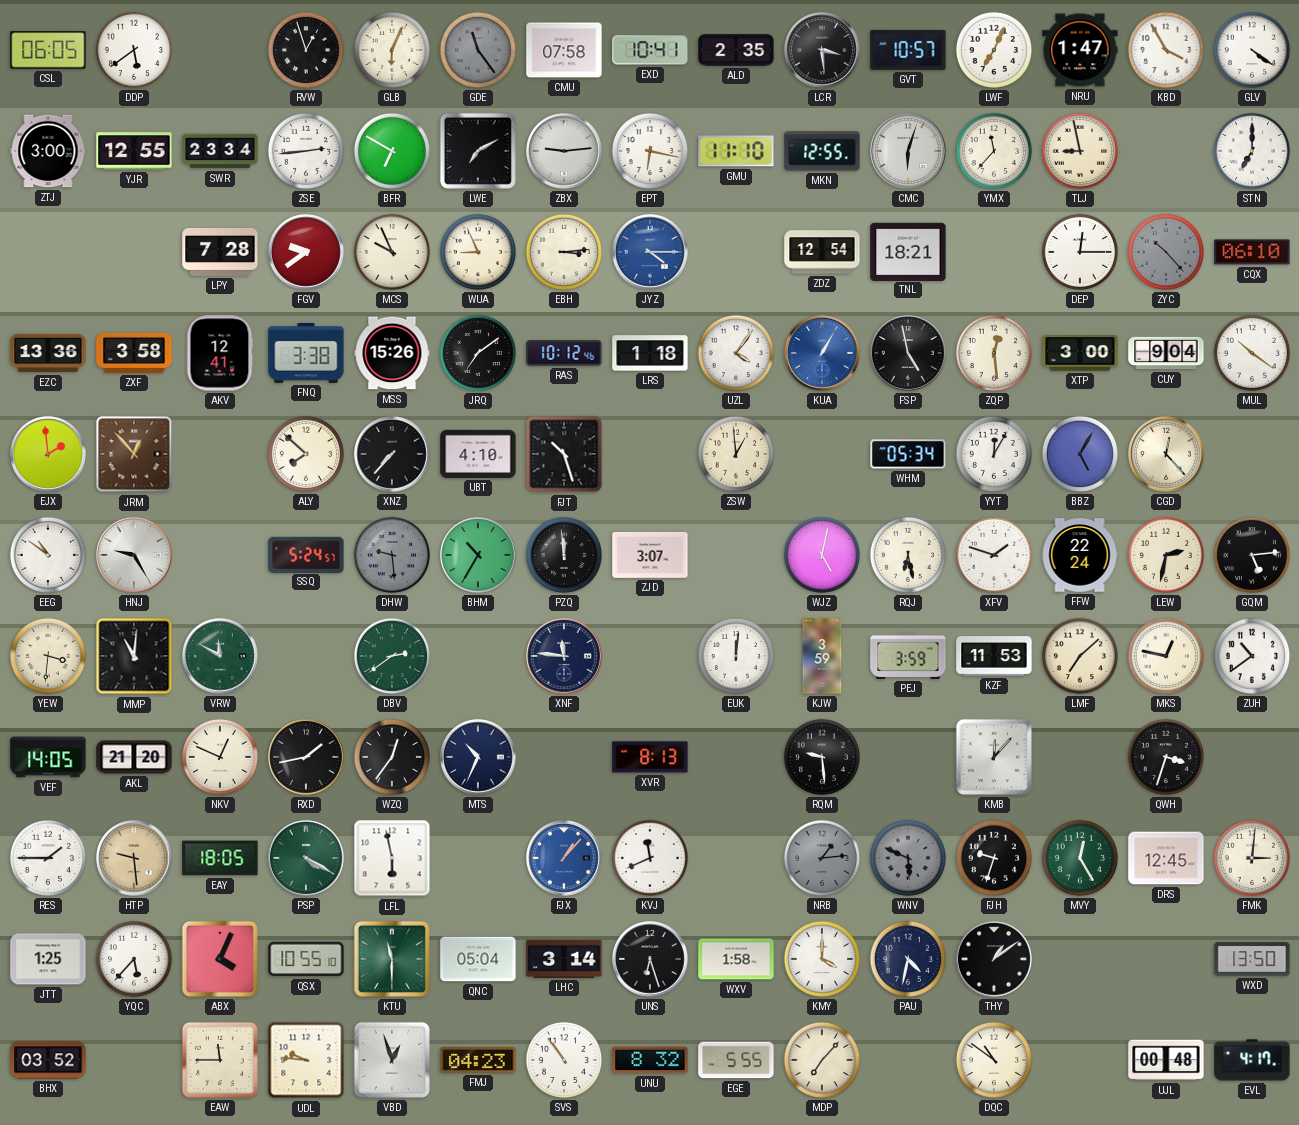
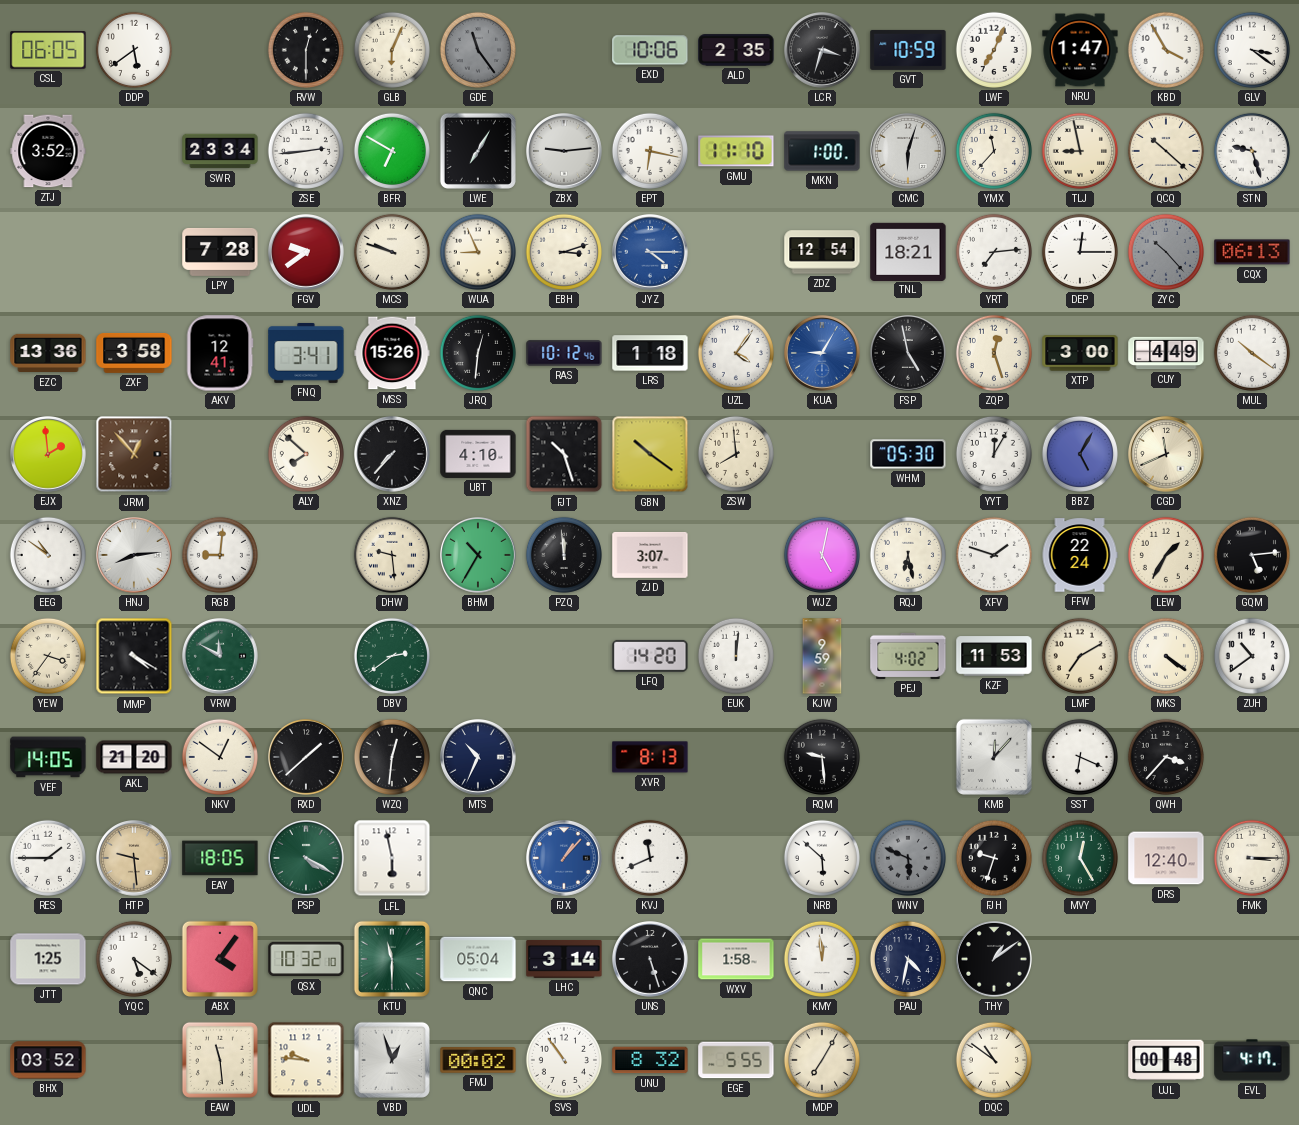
RVW: 12:57 -> 12:30
CMU: 07:58 -> none
EXD: 10:41 -> 10:06
LCR: 3:29 -> 3:33
GVT: 10:57 -> 10:59
GLV: 4:21 -> 3:21
ZTJ: 3:00 -> 3:52
YJR: 12:55 -> none
LWE: 7:10 -> 7:05
MKN: 12:55 -> 1:00
QCQ: none -> 10:22
STN: 7:00 -> 9:27
MCS: 9:56 -> 9:48
EBH: 3:14 -> 3:12
YRT: none -> 7:14
CQX: 06:10 -> 06:13
FNQ: 3:38 -> 3:41
JRQ: 7:09 -> 12:31
KUA: 1:05 -> 9:05
ZQP: 12:29 -> 12:27
CUY: 9:04 -> 4:49
GBN: none -> 10:21
ZSW: 12:59 -> 7:59
WHM: 05:34 -> 05:30
CGD: 12:23 -> 11:41
HNJ: 9:25 -> 8:14
RGB: none -> 9:01
SSQ: 5:24 -> none
DHW dial: grey -> cream
LEW: 2:32 -> 1:35
YEW: 3:31 -> 3:36
MMP: 11:01 -> 4:20
XNF: 11:46 -> none
LFQ: none -> 14:20
KJW: 3:59 -> 9:59
PEJ: 3:59 -> 4:02
LMF: 7:08 -> 7:10
MKS: 12:47 -> 4:21
NKV: 12:49 -> 12:51
RXD: 1:43 -> 1:38
WZQ: 12:36 -> 12:31
SST: none -> 6:19
QWH: 3:33 -> 3:37
NRB: 1:14 -> 5:52
NRB dial: grey -> white
DRS: 12:45 -> 12:40
FMK: 3:01 -> 3:15
YQC: 5:37 -> 5:21
ABX: 4:04 -> 4:06
QSX: 10:55 -> 10:32
UNS: 6:27 -> 5:27
KMY: 4:00 -> 11:59
WXD: 13:50 -> none
EAW: 11:45 -> 11:29
FMJ: 04:23 -> 00:02
MDP: 7:07 -> 7:05
